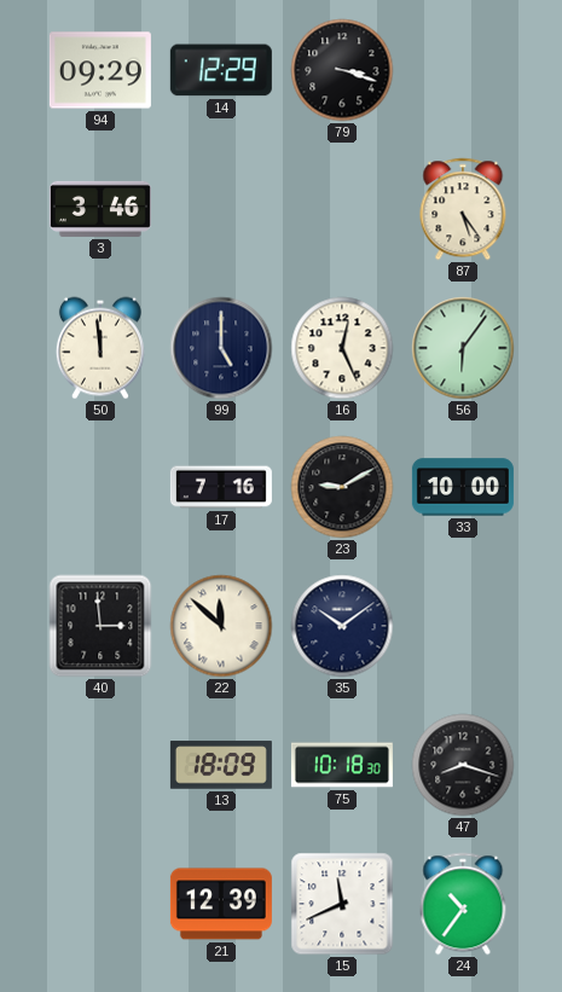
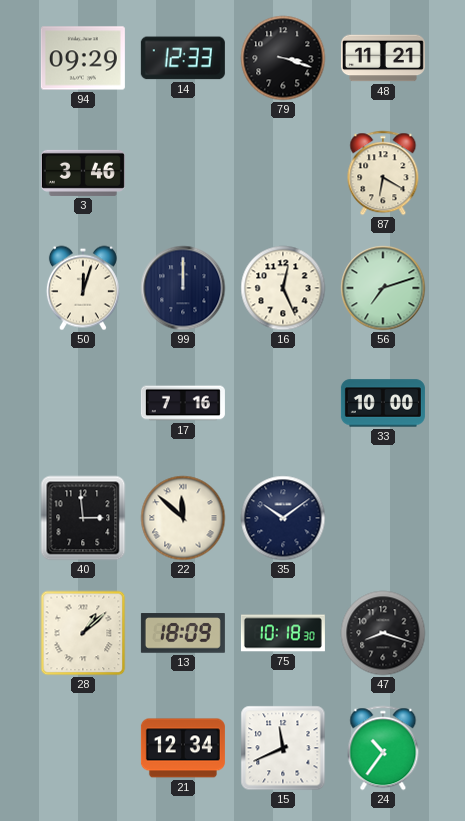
14: 12:29 -> 12:33
48: none -> 11:21
87: 5:24 -> 6:20
50: 11:59 -> 12:03
99: 5:00 -> 12:00
56: 6:06 -> 7:12
23: 9:10 -> none
28: none -> 1:08
21: 12:39 -> 12:34
